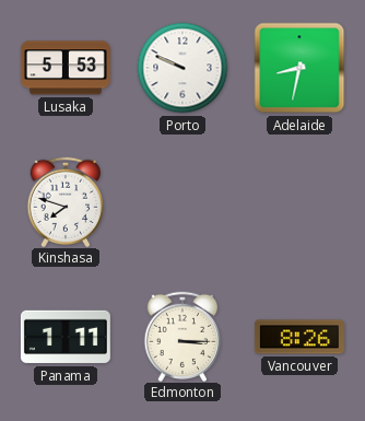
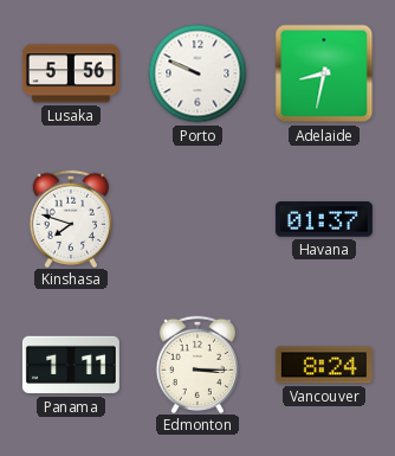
Lusaka: 5:53 -> 5:56
Havana: none -> 01:37
Vancouver: 8:26 -> 8:24
